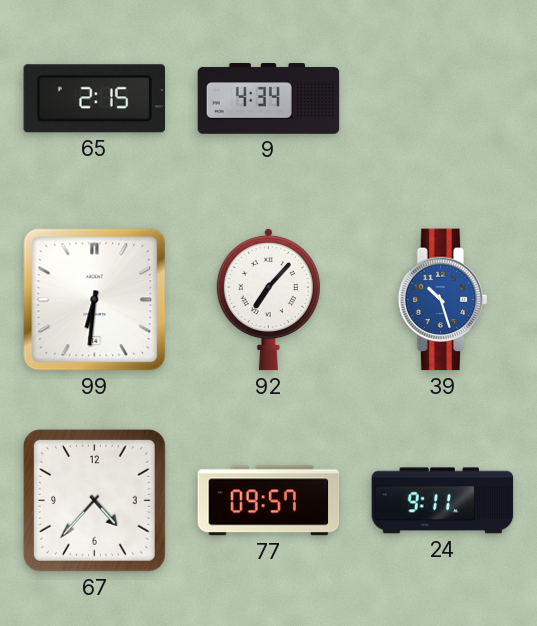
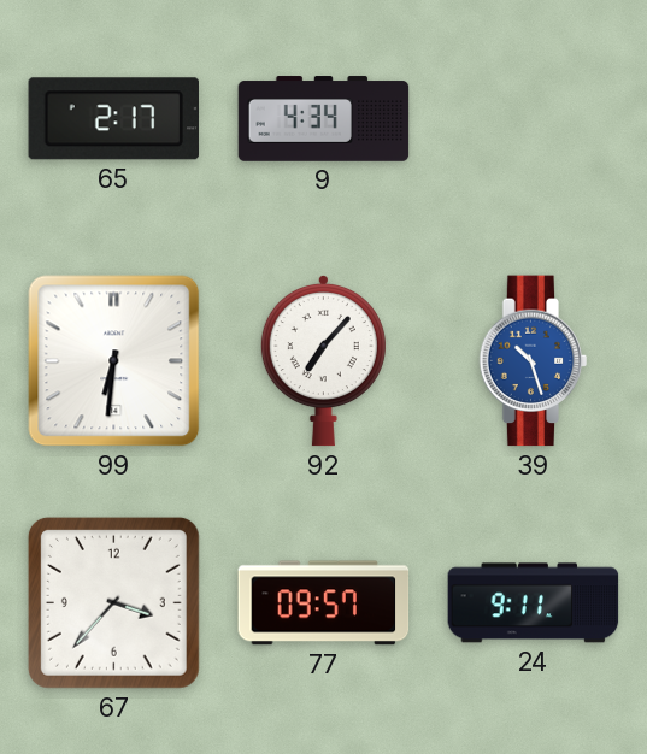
65: 2:15 -> 2:17
67: 4:37 -> 3:37
